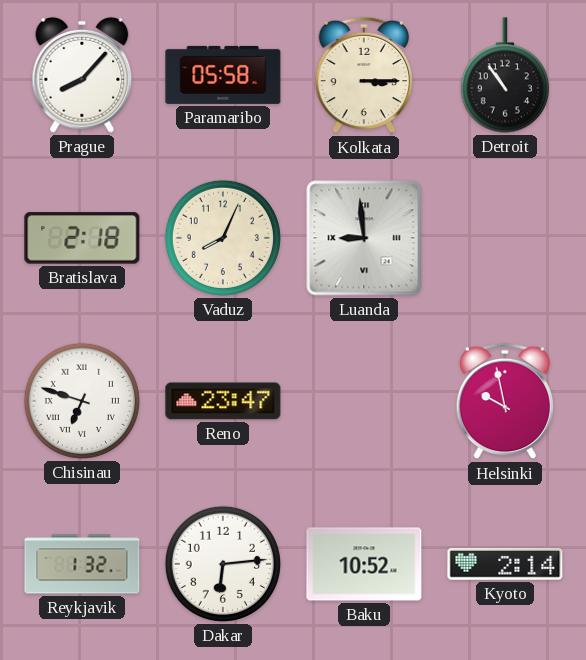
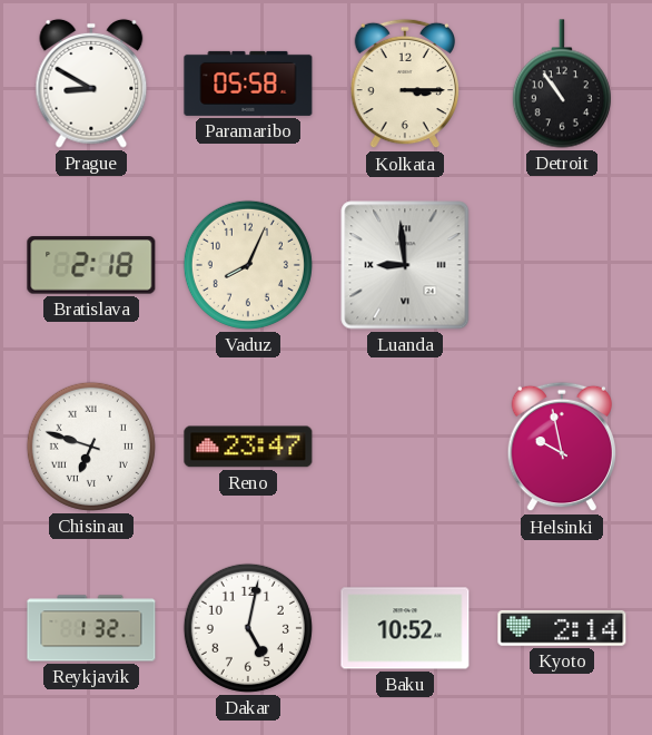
Prague: 8:07 -> 8:50
Dakar: 6:14 -> 5:02
